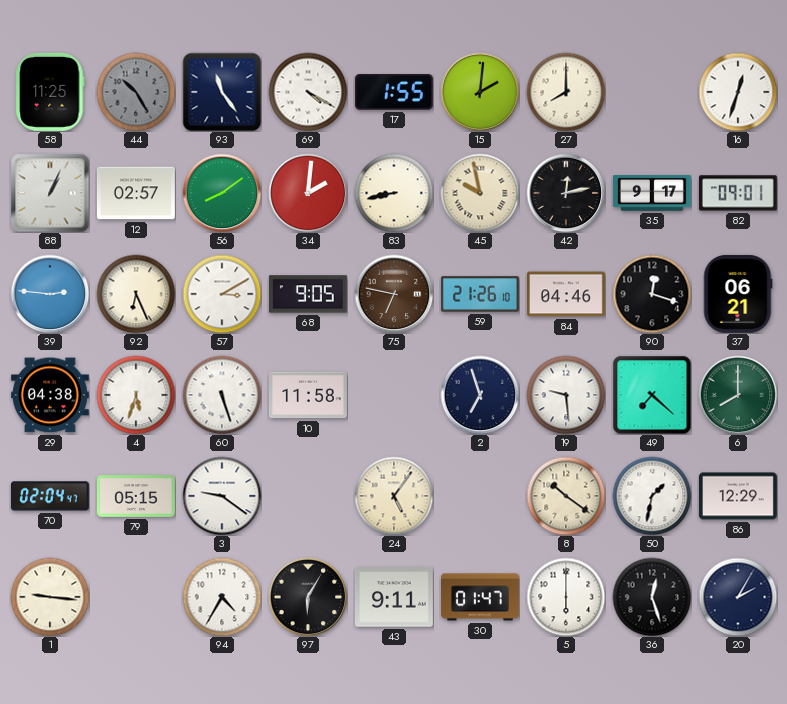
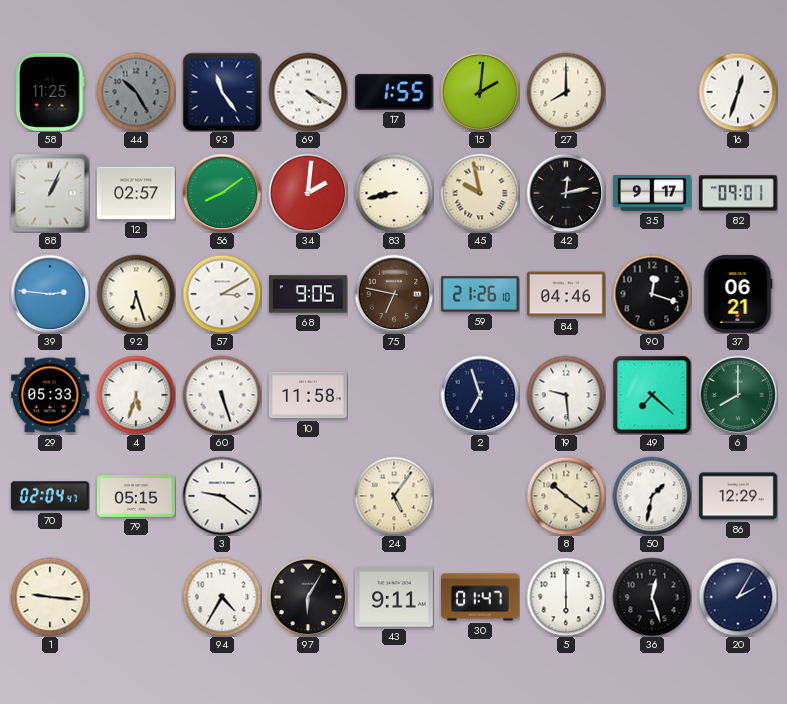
92: 6:26 -> 6:27
29: 04:38 -> 05:33
